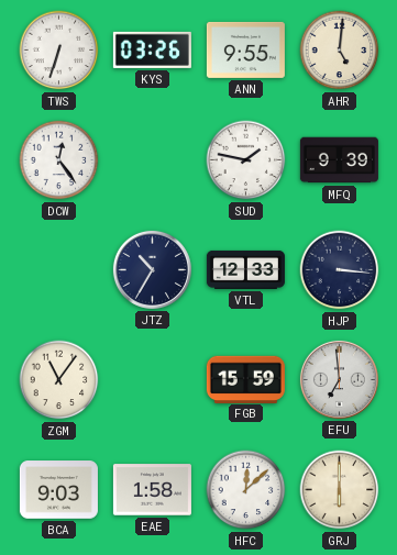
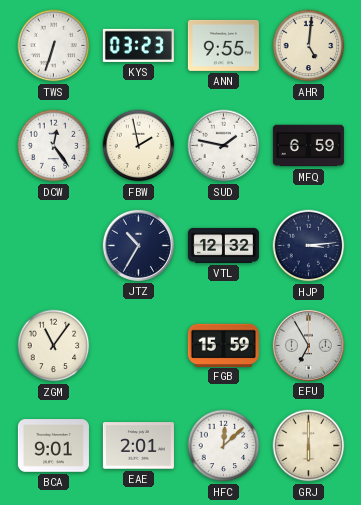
KYS: 03:26 -> 03:23
FBW: none -> 1:58
MFQ: 9:39 -> 6:59
VTL: 12:33 -> 12:32
HJP: 3:16 -> 3:14
EFU: 6:59 -> 6:55
BCA: 9:03 -> 9:01
EAE: 1:58 -> 2:01
